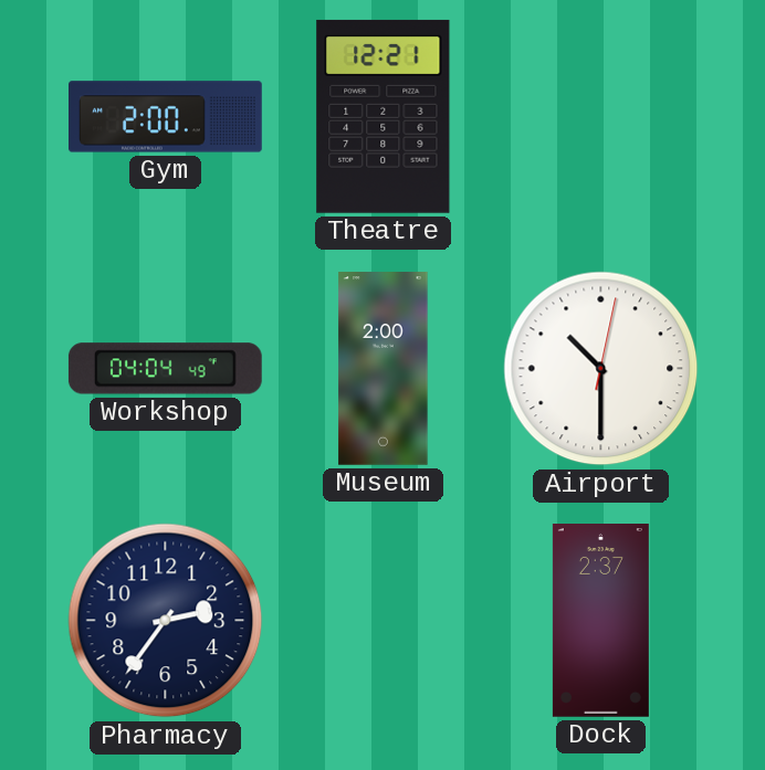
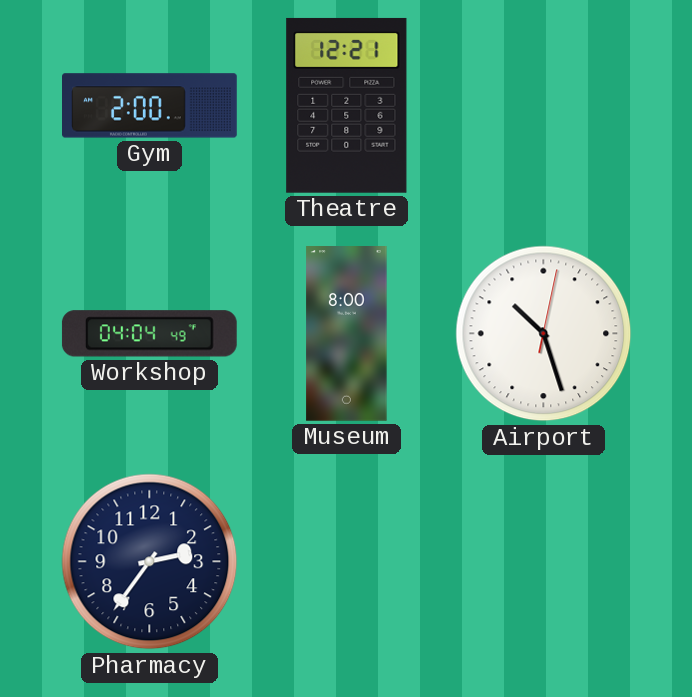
Museum: 2:00 -> 8:00
Airport: 10:30 -> 10:27
Dock: 2:37 -> none
